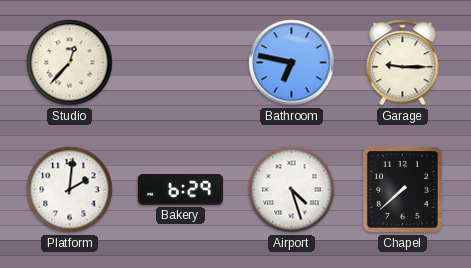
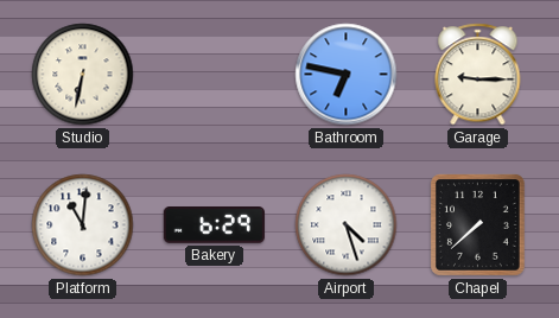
Studio: 12:37 -> 6:32
Platform: 2:01 -> 11:01
